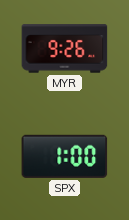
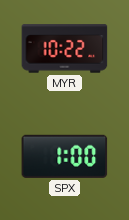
MYR: 9:26 -> 10:22
